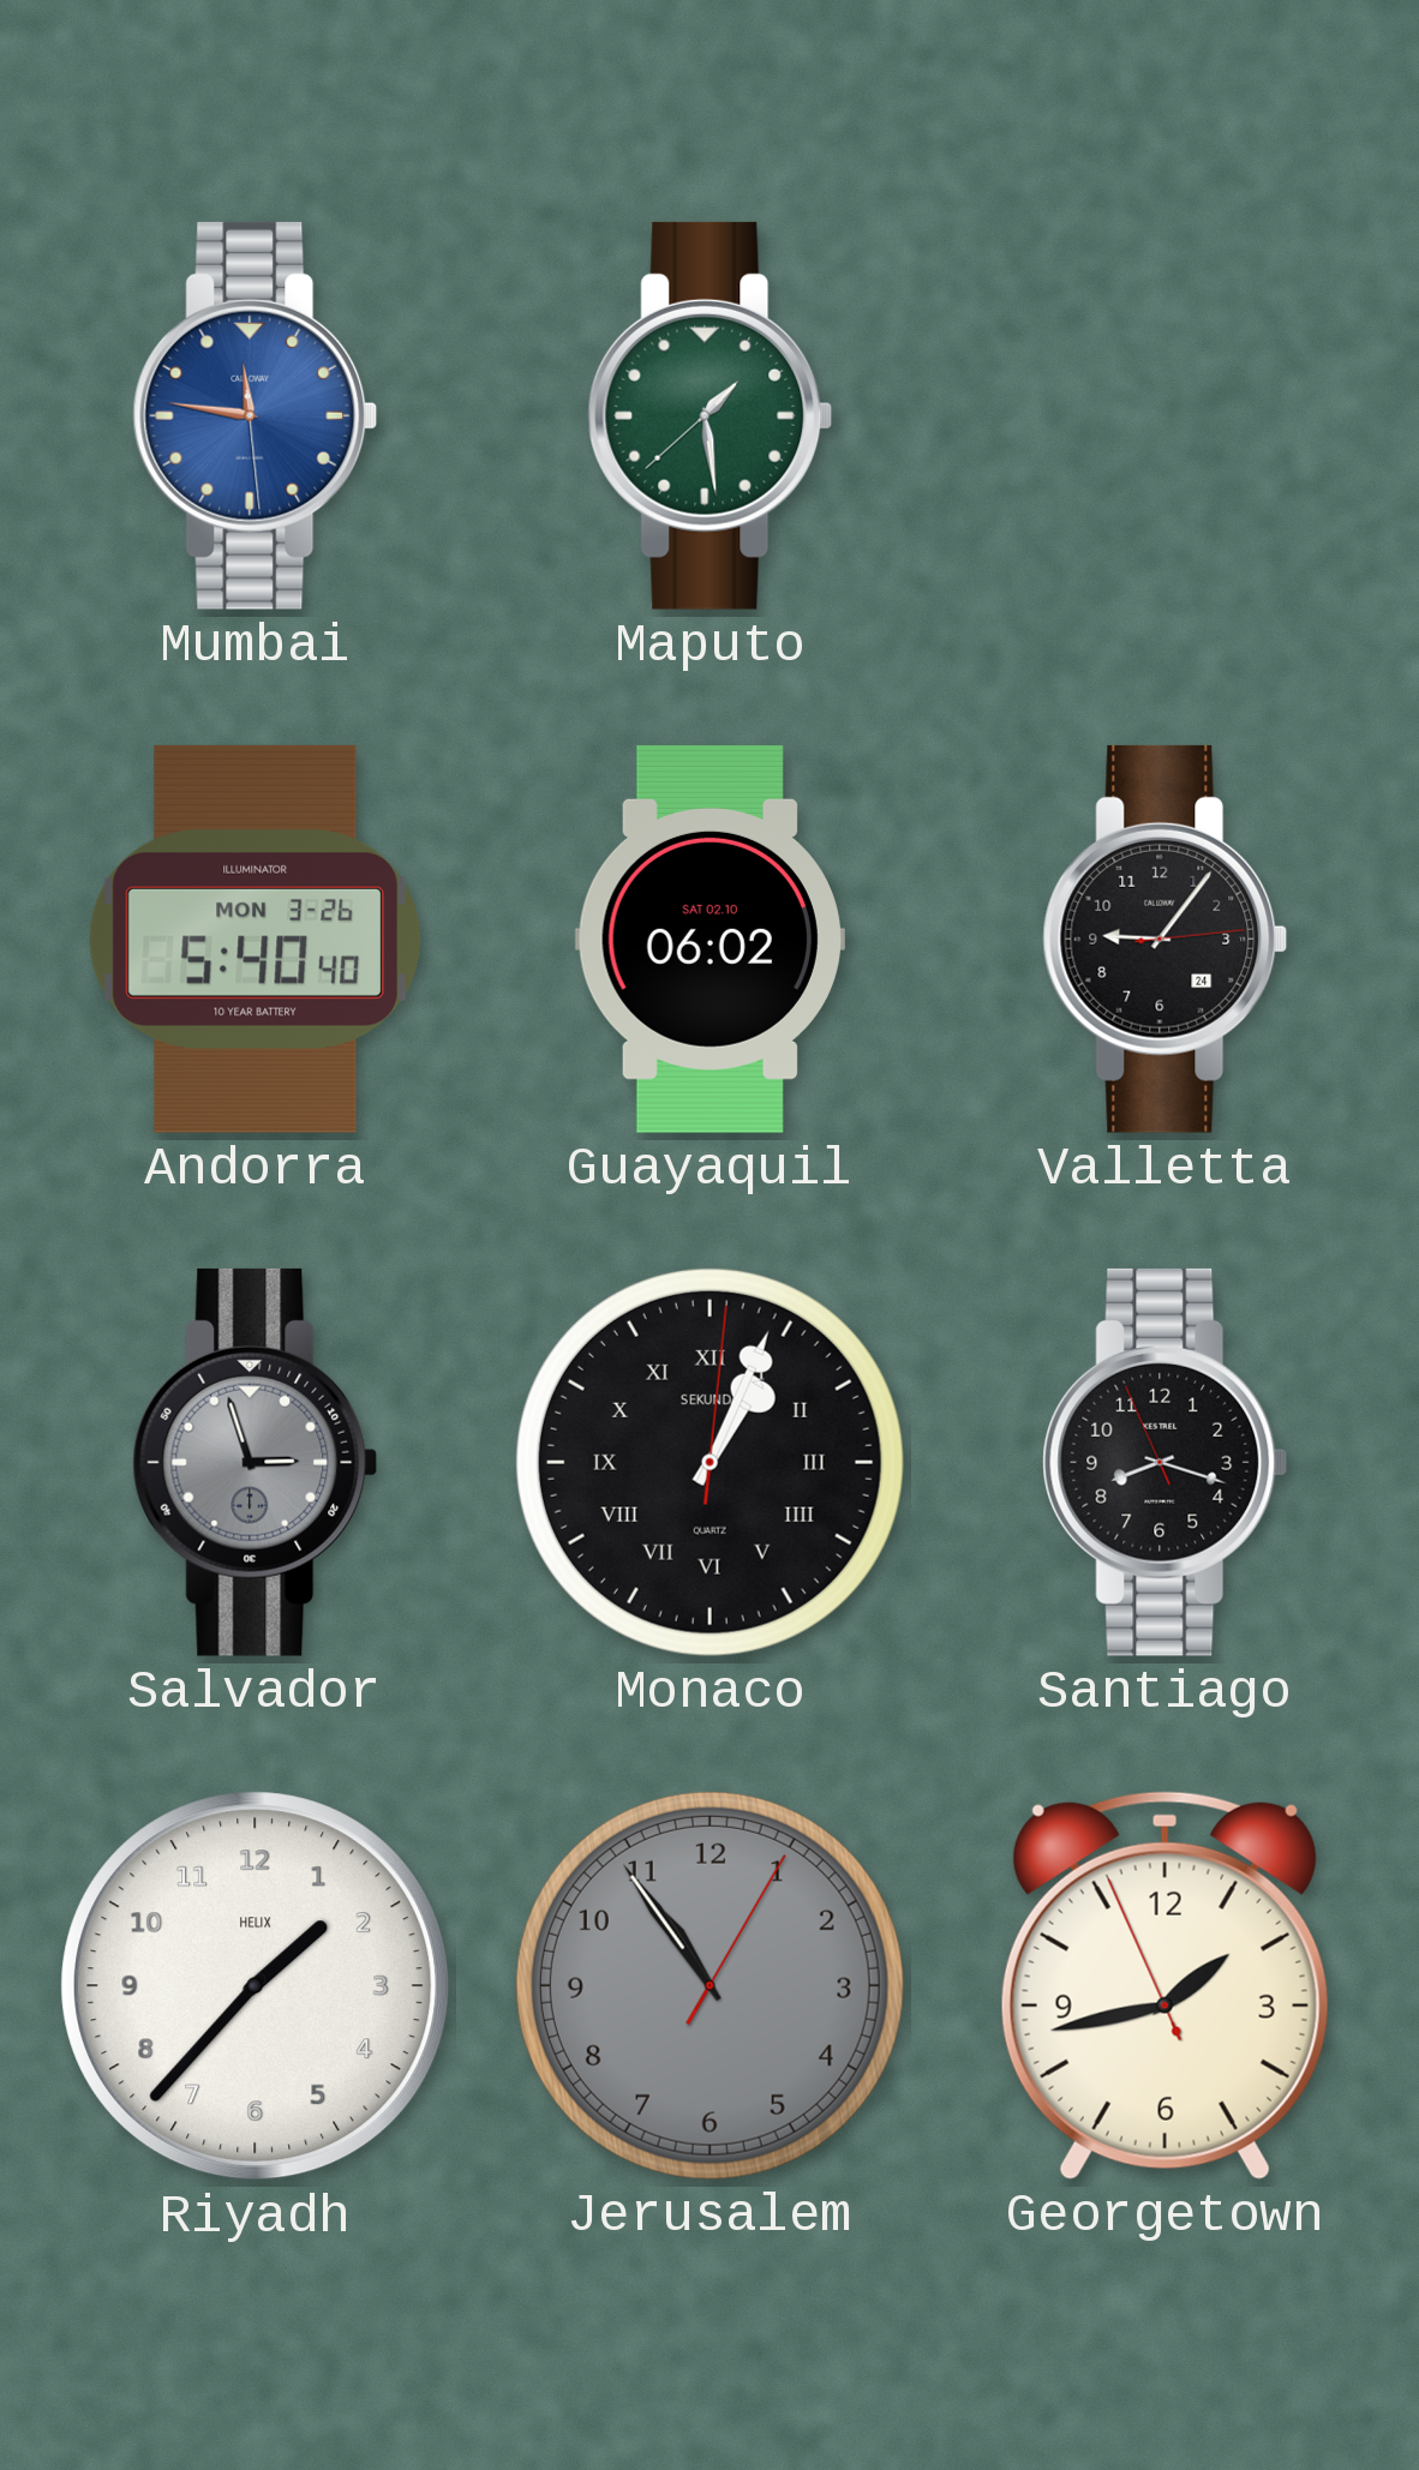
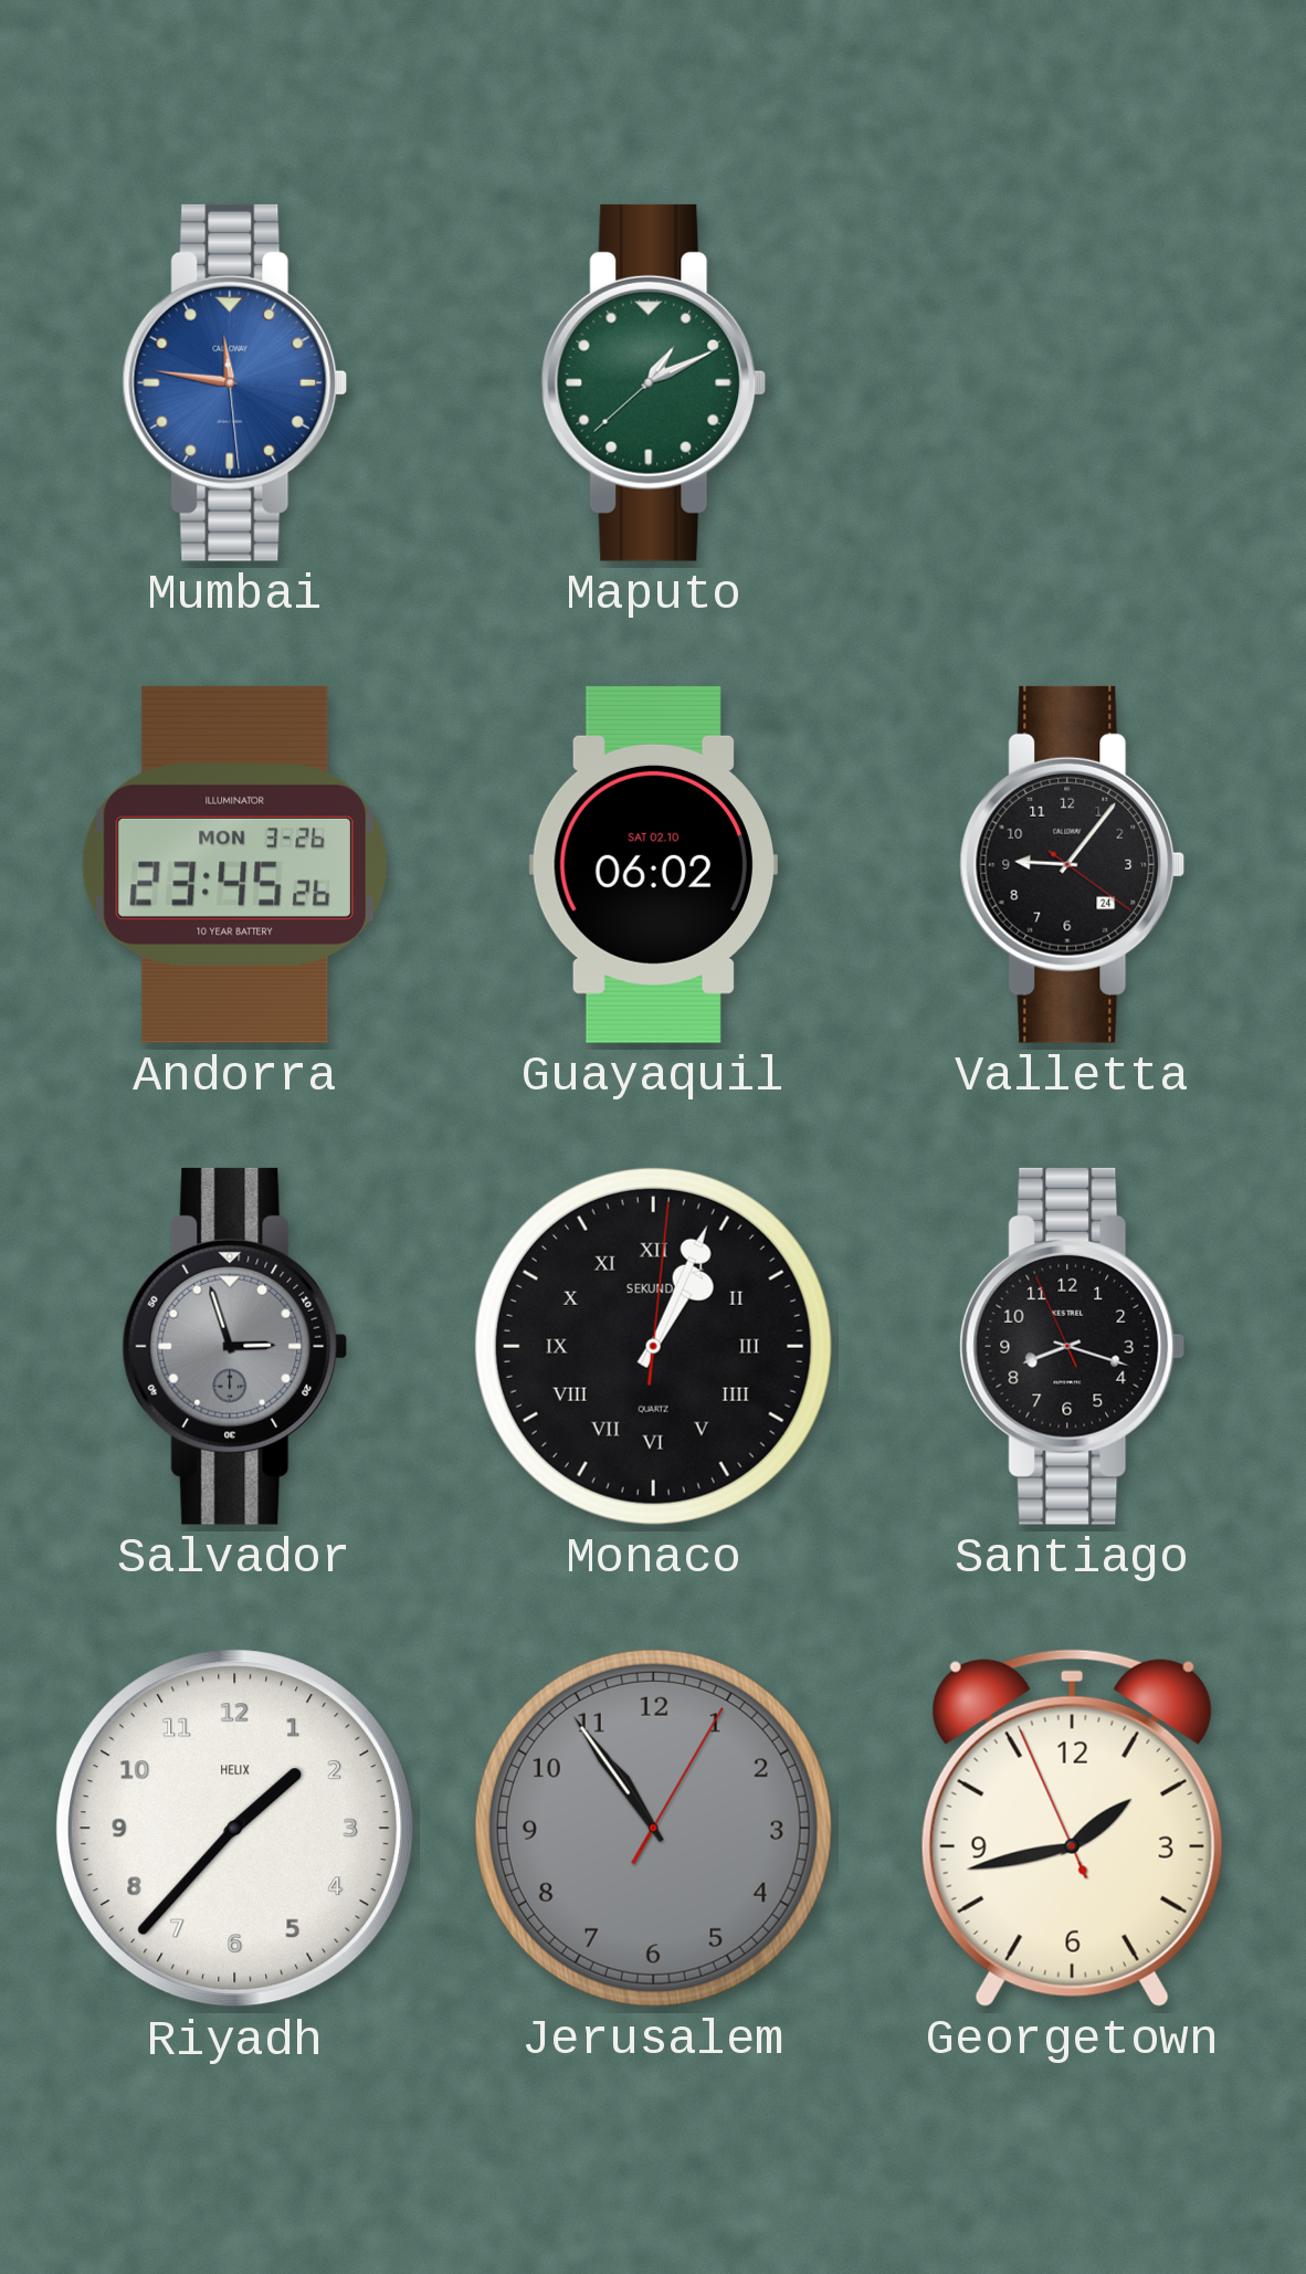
Maputo: 1:28 -> 1:10
Andorra: 5:40 -> 23:45
Valletta: 9:06:14 -> 9:06:21
